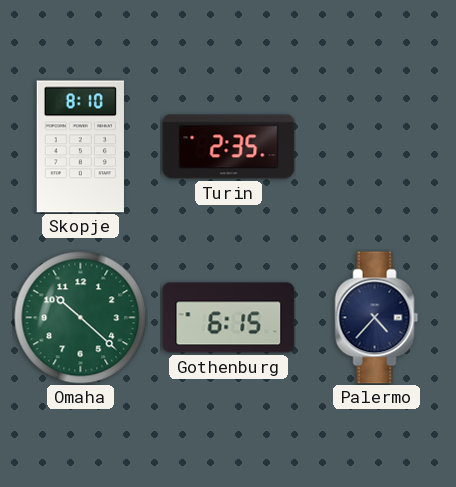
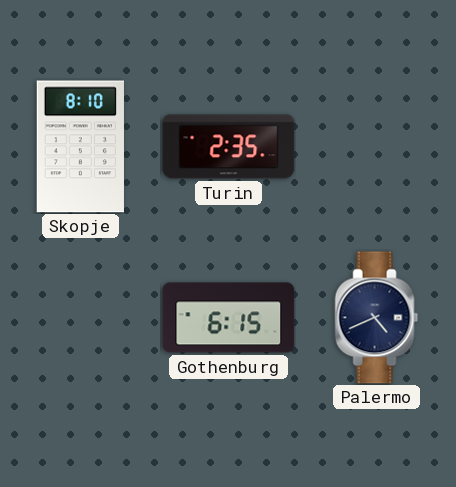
Omaha: 10:22 -> none
Palermo: 4:37 -> 4:41
